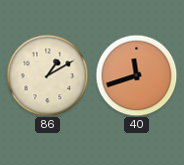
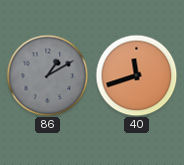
86 dial: cream -> grey
